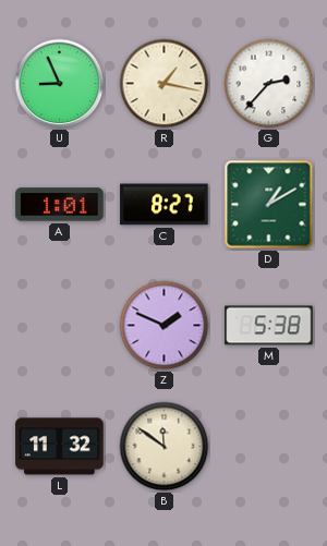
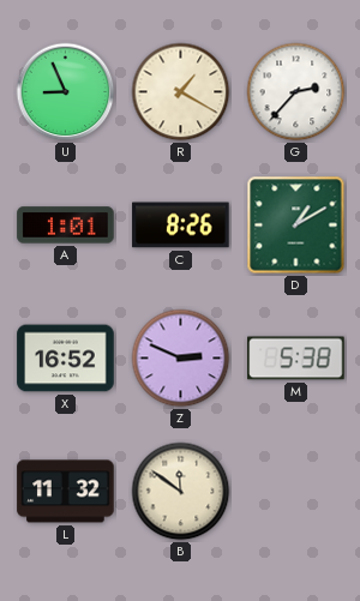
R: 1:17 -> 1:20
C: 8:27 -> 8:26
X: none -> 16:52
Z: 1:49 -> 2:49
